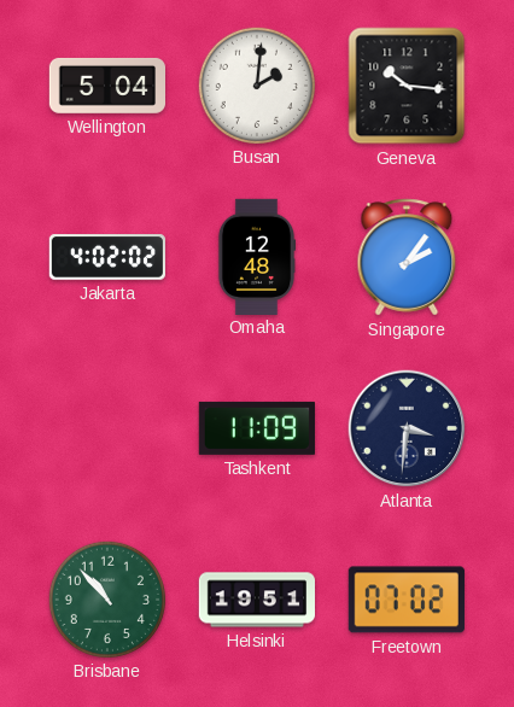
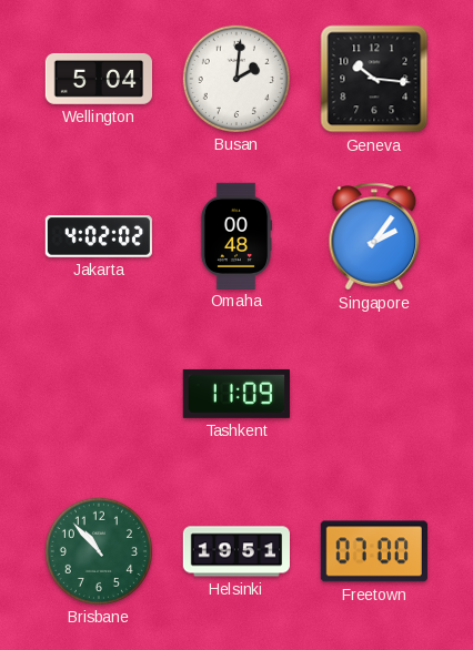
Omaha: 12:48 -> 00:48
Atlanta: 3:31 -> none
Freetown: 07:02 -> 07:00
